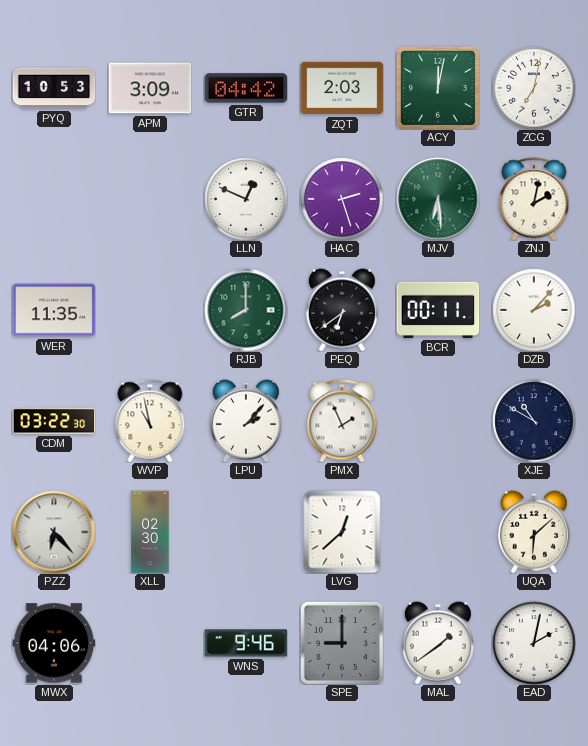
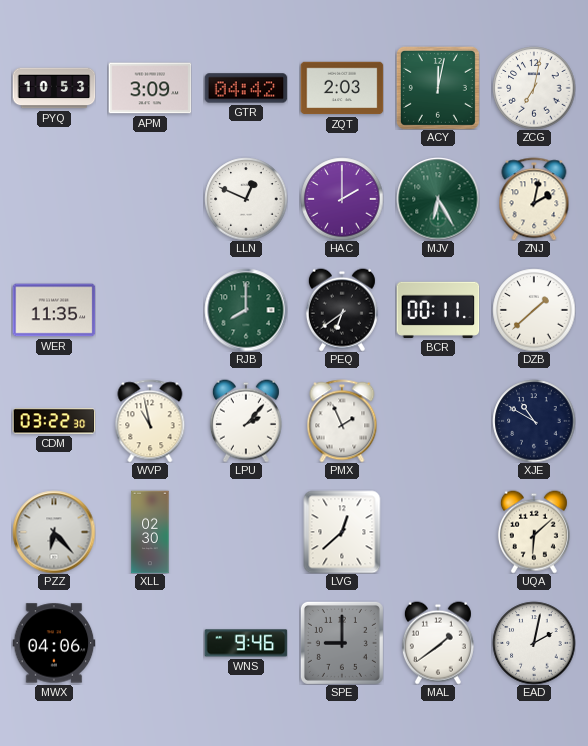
HAC: 2:27 -> 2:00
MJV: 6:29 -> 6:25
DZB: 2:07 -> 1:38
